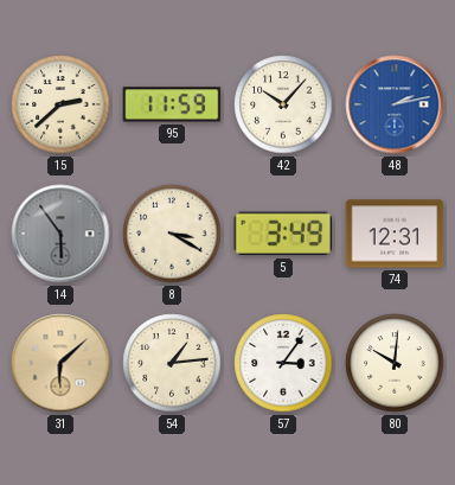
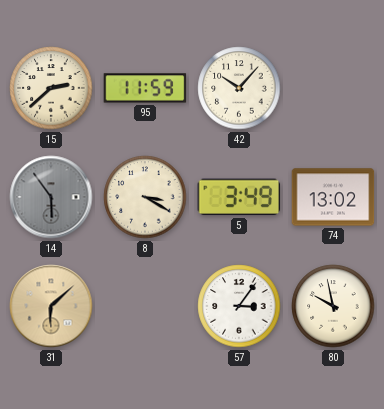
48: 2:13 -> none
74: 12:31 -> 13:02
54: 1:14 -> none
80: 10:01 -> 9:58
